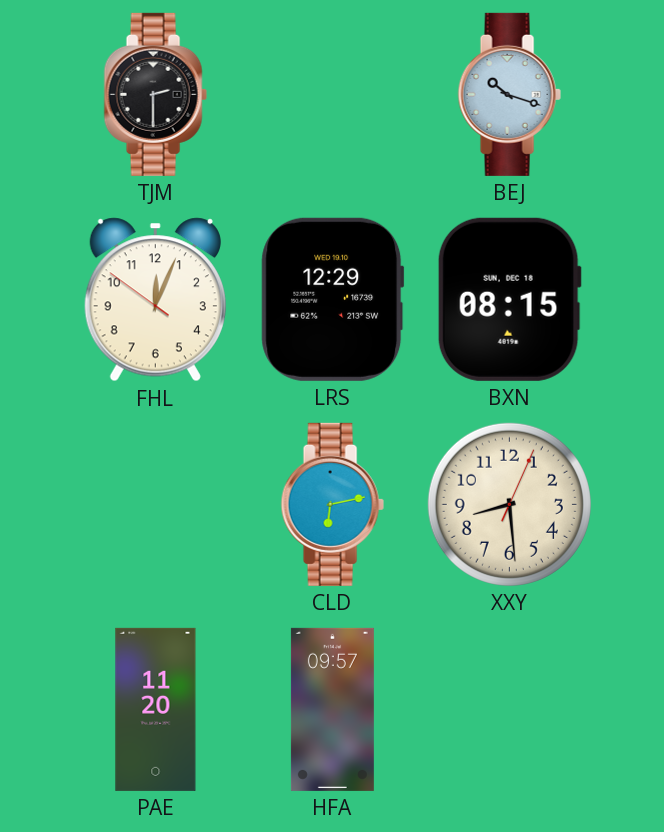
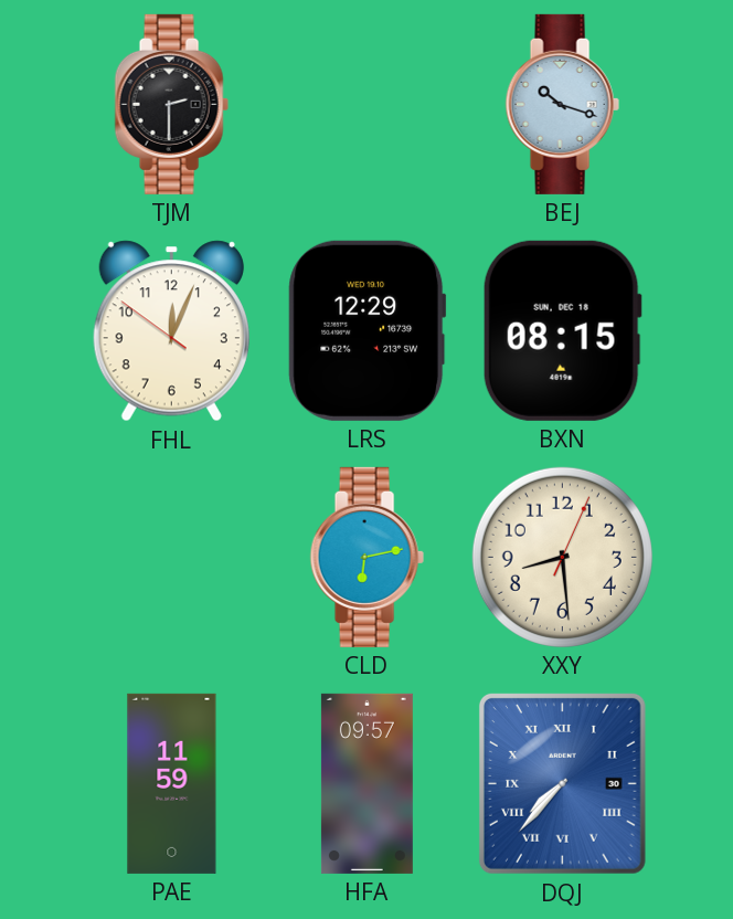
PAE: 11:20 -> 11:59
DQJ: none -> 7:37
